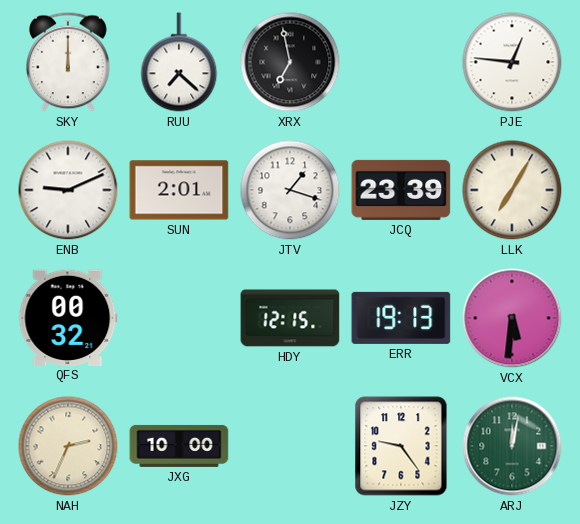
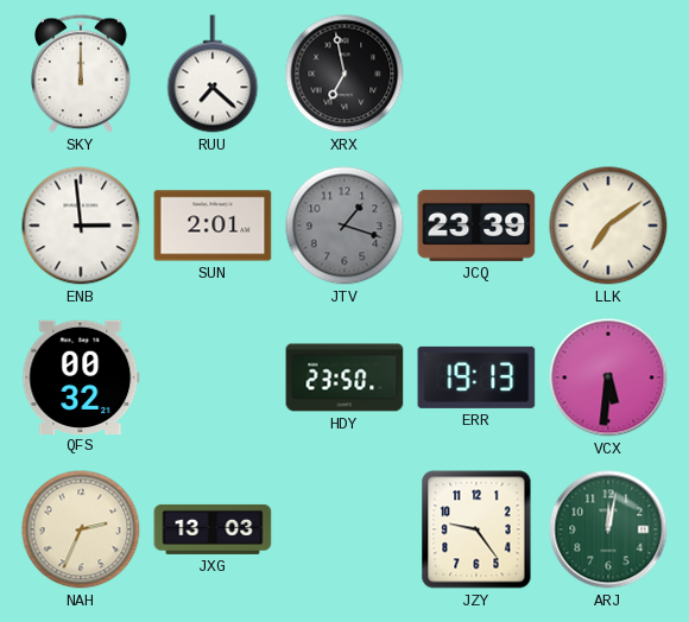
PJE: 12:46 -> none
ENB: 9:11 -> 2:59
JTV dial: white -> grey
LLK: 7:05 -> 7:09
HDY: 12:15 -> 23:50
JXG: 10:00 -> 13:03
